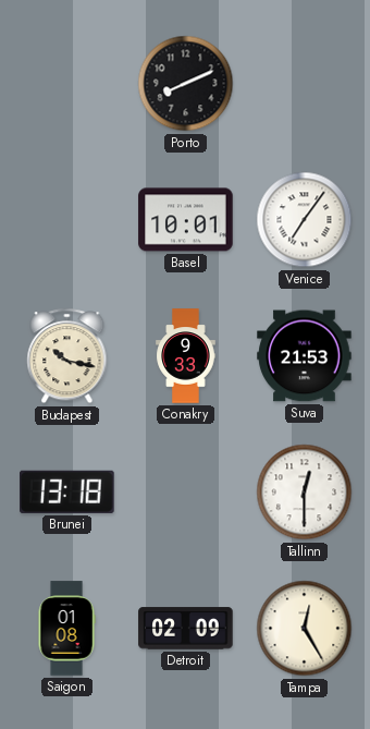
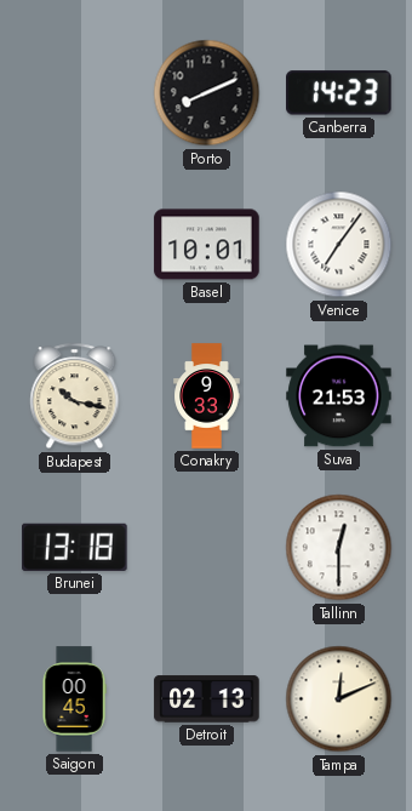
Canberra: none -> 14:23
Saigon: 01:08 -> 00:45
Detroit: 02:09 -> 02:13
Tampa: 12:25 -> 12:11
